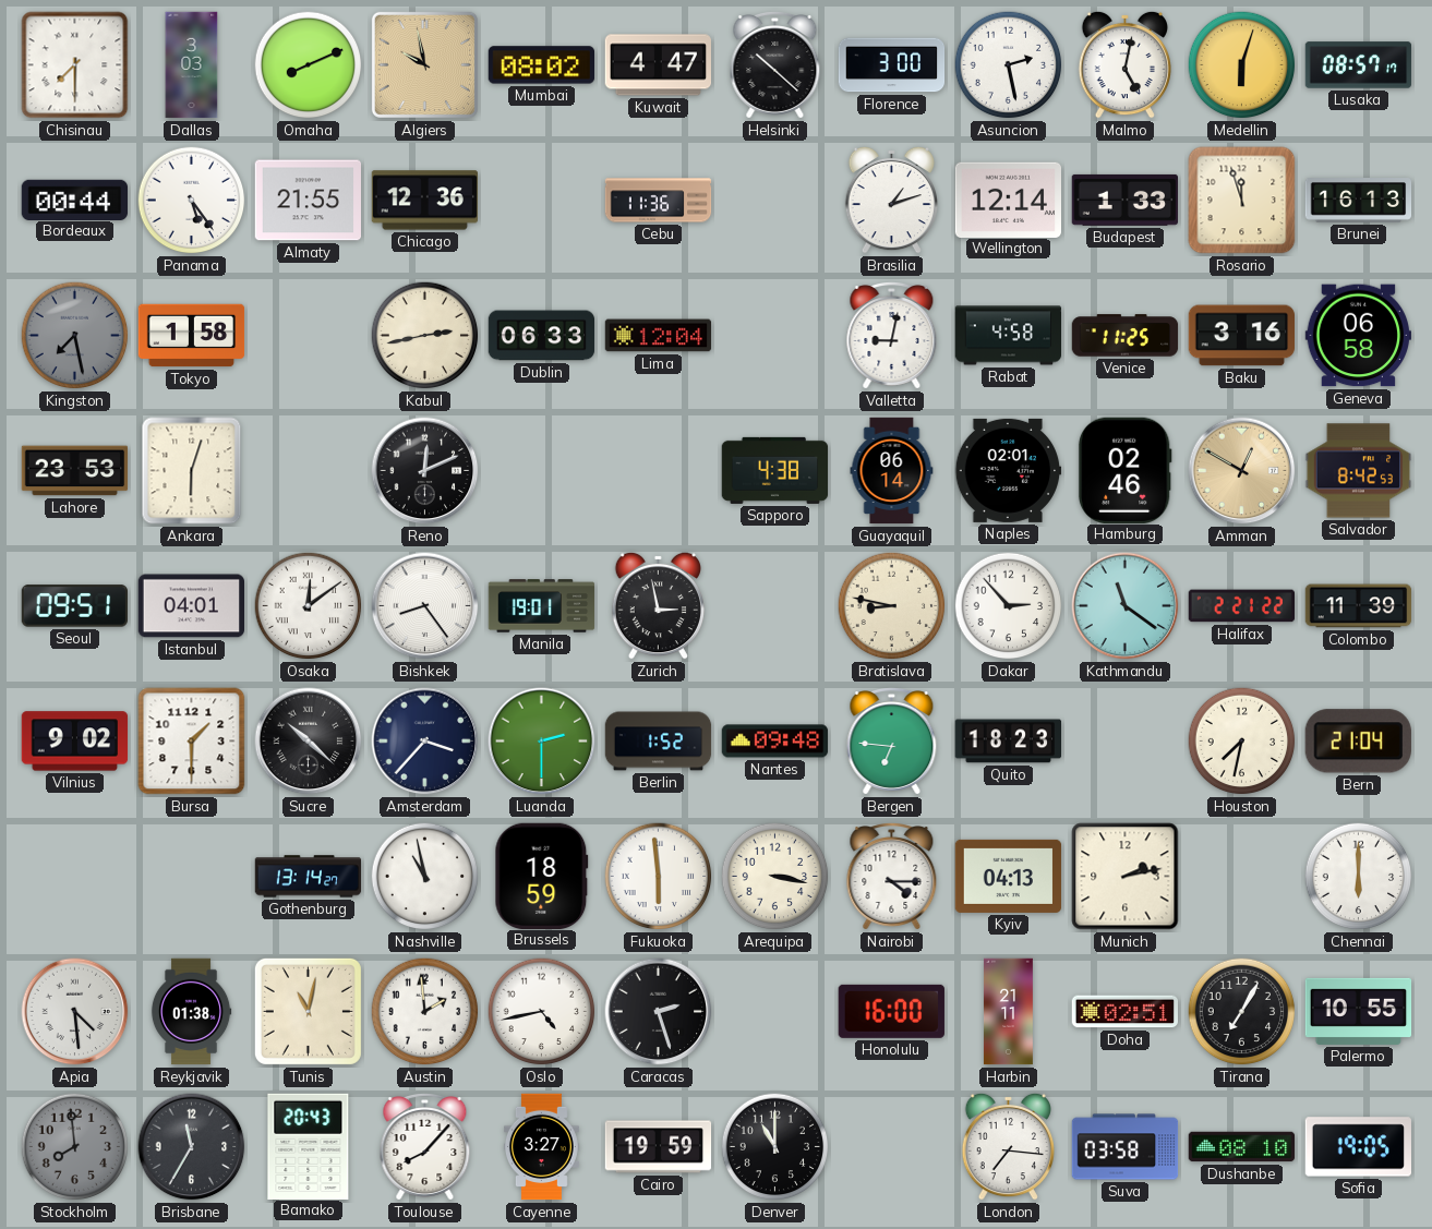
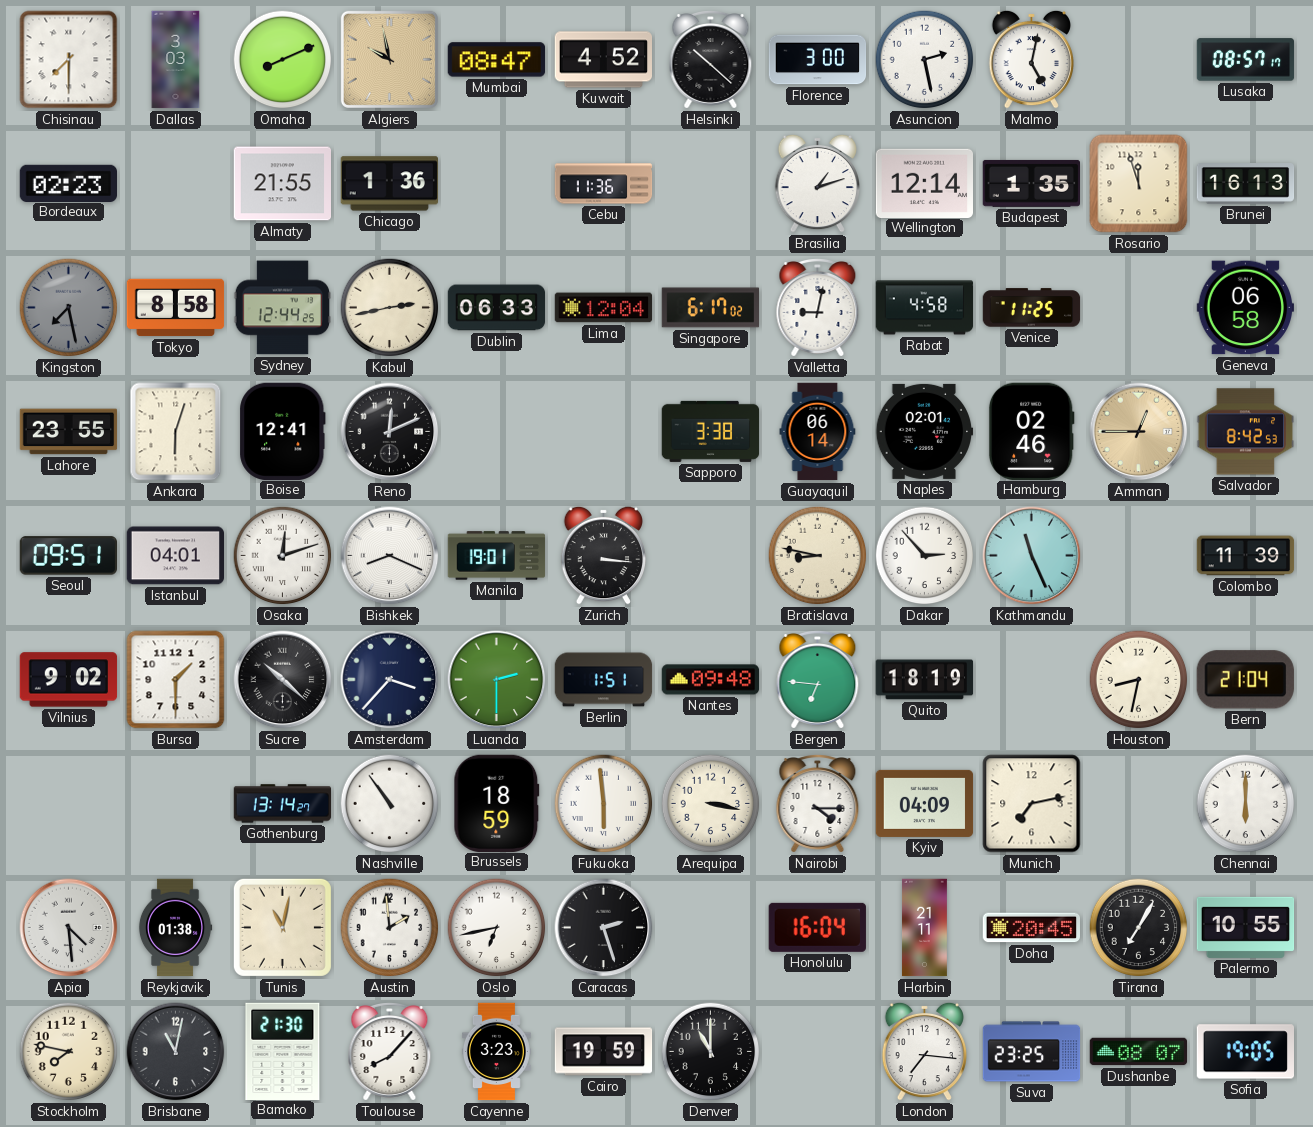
Mumbai: 08:02 -> 08:47
Kuwait: 4:47 -> 4:52
Medellin: 6:03 -> none
Bordeaux: 00:44 -> 02:23
Panama: 5:24 -> none
Chicago: 12:36 -> 1:36
Budapest: 1:33 -> 1:35
Tokyo: 1:58 -> 8:58
Sydney: none -> 12:44
Singapore: none -> 6:17
Baku: 3:16 -> none
Lahore: 23:53 -> 23:55
Boise: none -> 12:41
Sapporo: 4:38 -> 3:38
Amman: 12:50 -> 12:45
Osaka: 12:09 -> 12:12
Bishkek: 8:24 -> 8:19
Zurich: 2:58 -> 3:16
Kathmandu: 11:21 -> 11:26
Halifax: 2:21 -> none
Berlin: 1:52 -> 1:51
Quito: 18:23 -> 18:19
Houston: 7:32 -> 8:32
Nashville: 10:58 -> 10:54
Kyiv: 04:13 -> 04:09
Munich: 2:13 -> 7:13
Oslo: 4:43 -> 6:43
Honolulu: 16:00 -> 16:04
Doha: 02:51 -> 20:45
Stockholm: 7:59 -> 7:47
Stockholm dial: grey -> cream
Brisbane: 11:35 -> 11:02
Bamako: 20:43 -> 21:30
Cayenne: 3:27 -> 3:23
Suva: 03:58 -> 23:25
Dushanbe: 08:10 -> 08:07
